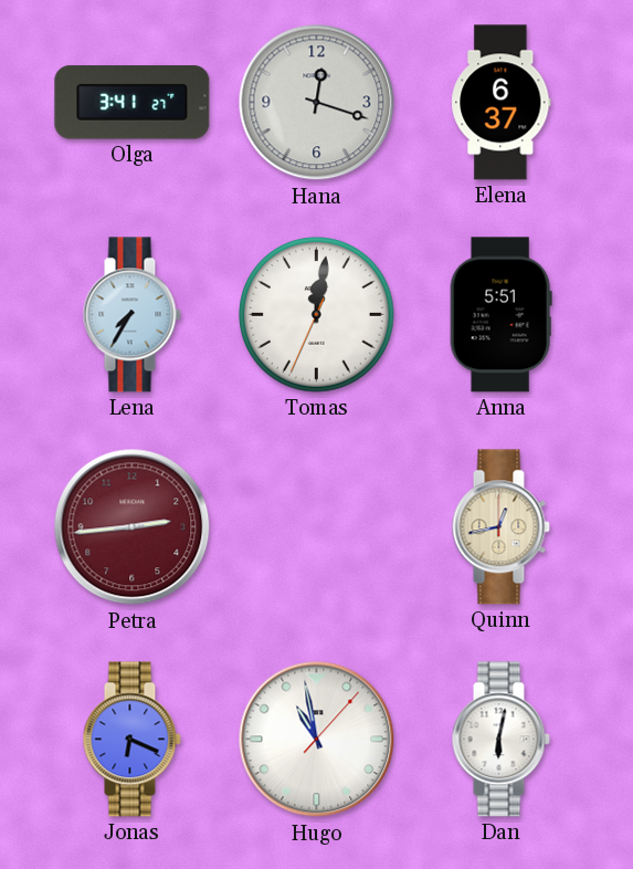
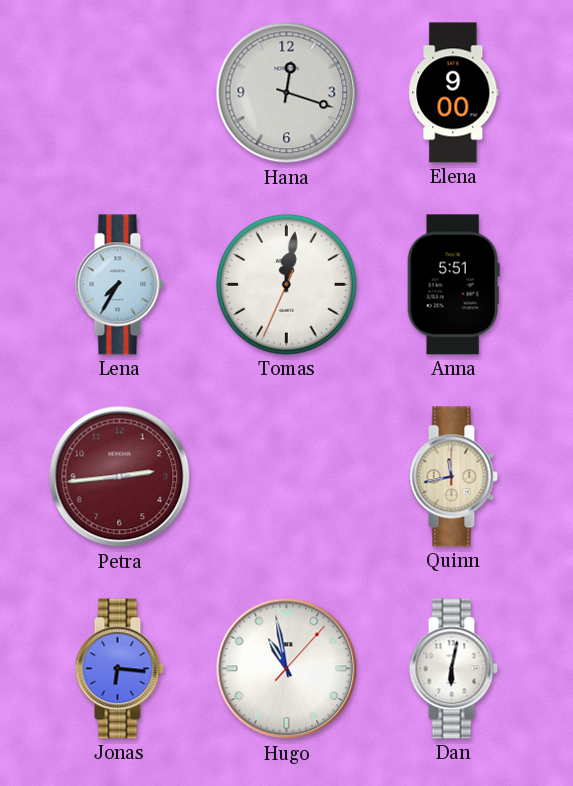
Olga: 3:41 -> none
Elena: 6:37 -> 9:00
Quinn: 12:43 -> 11:43
Jonas: 6:19 -> 6:16
